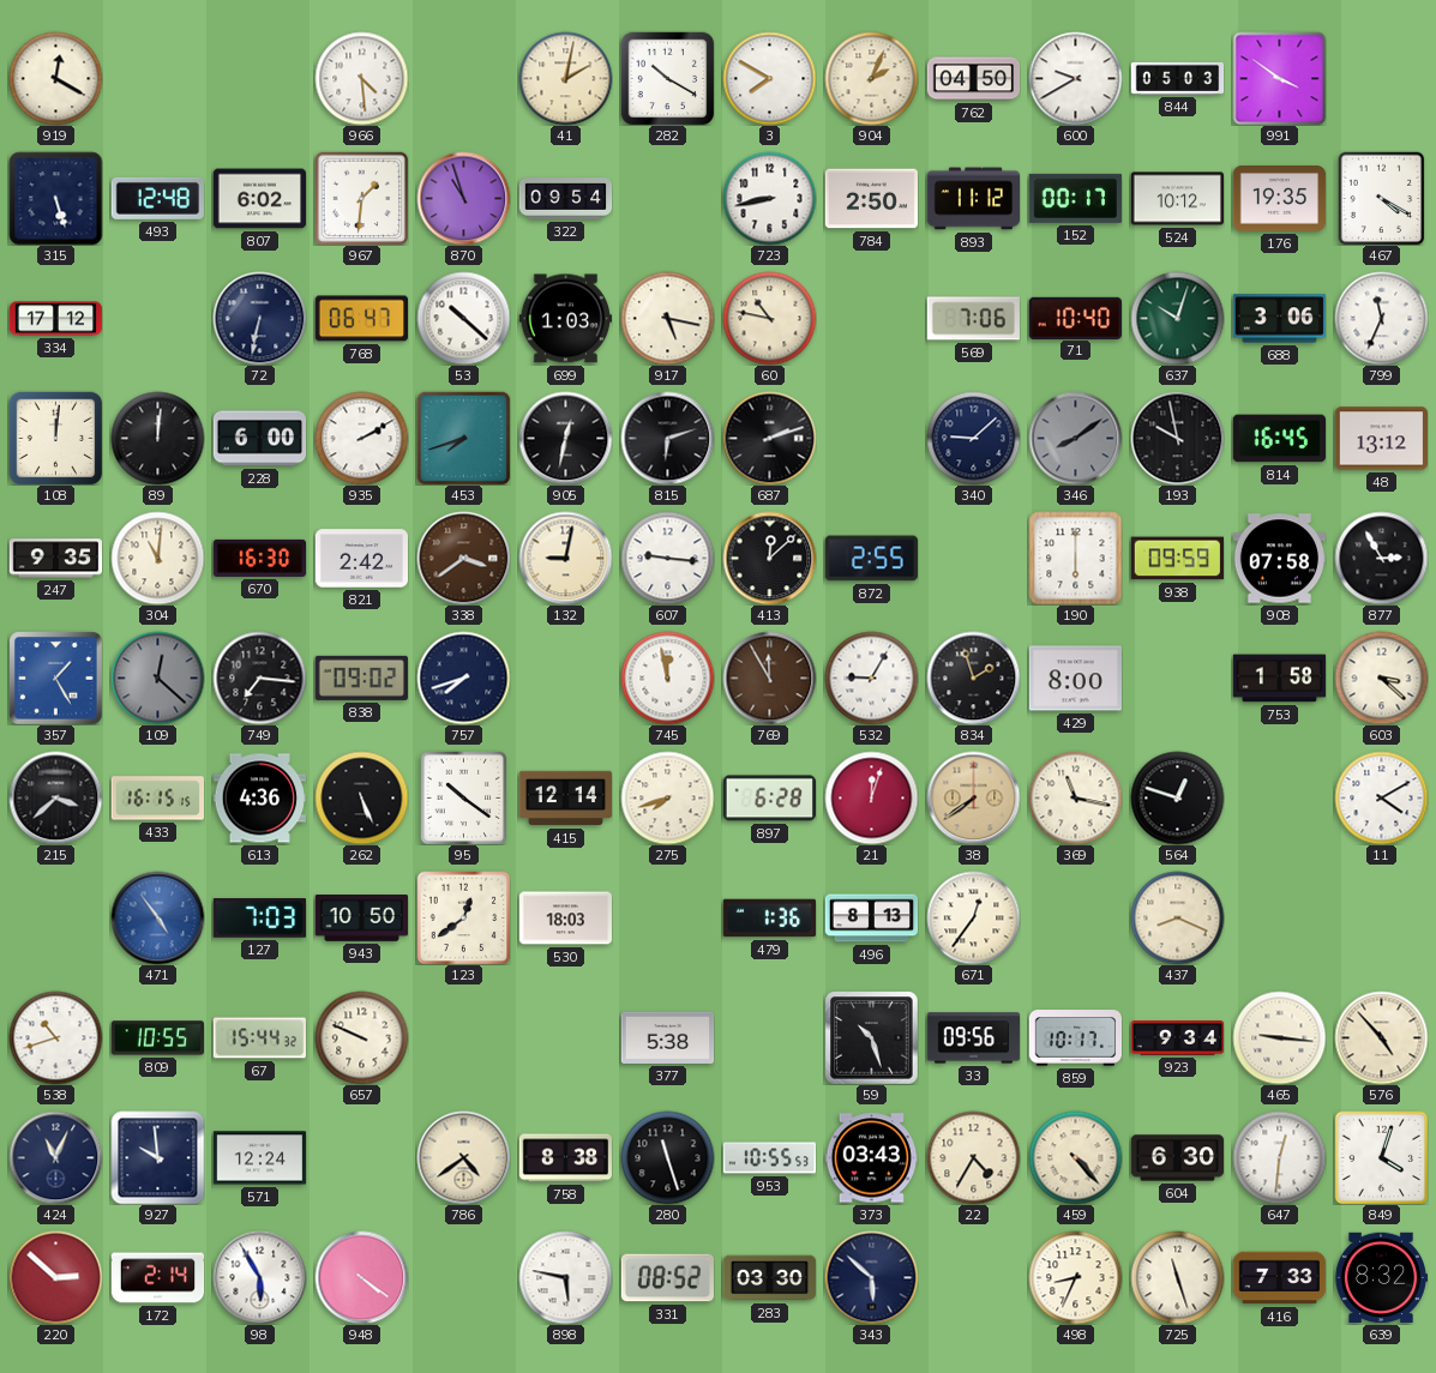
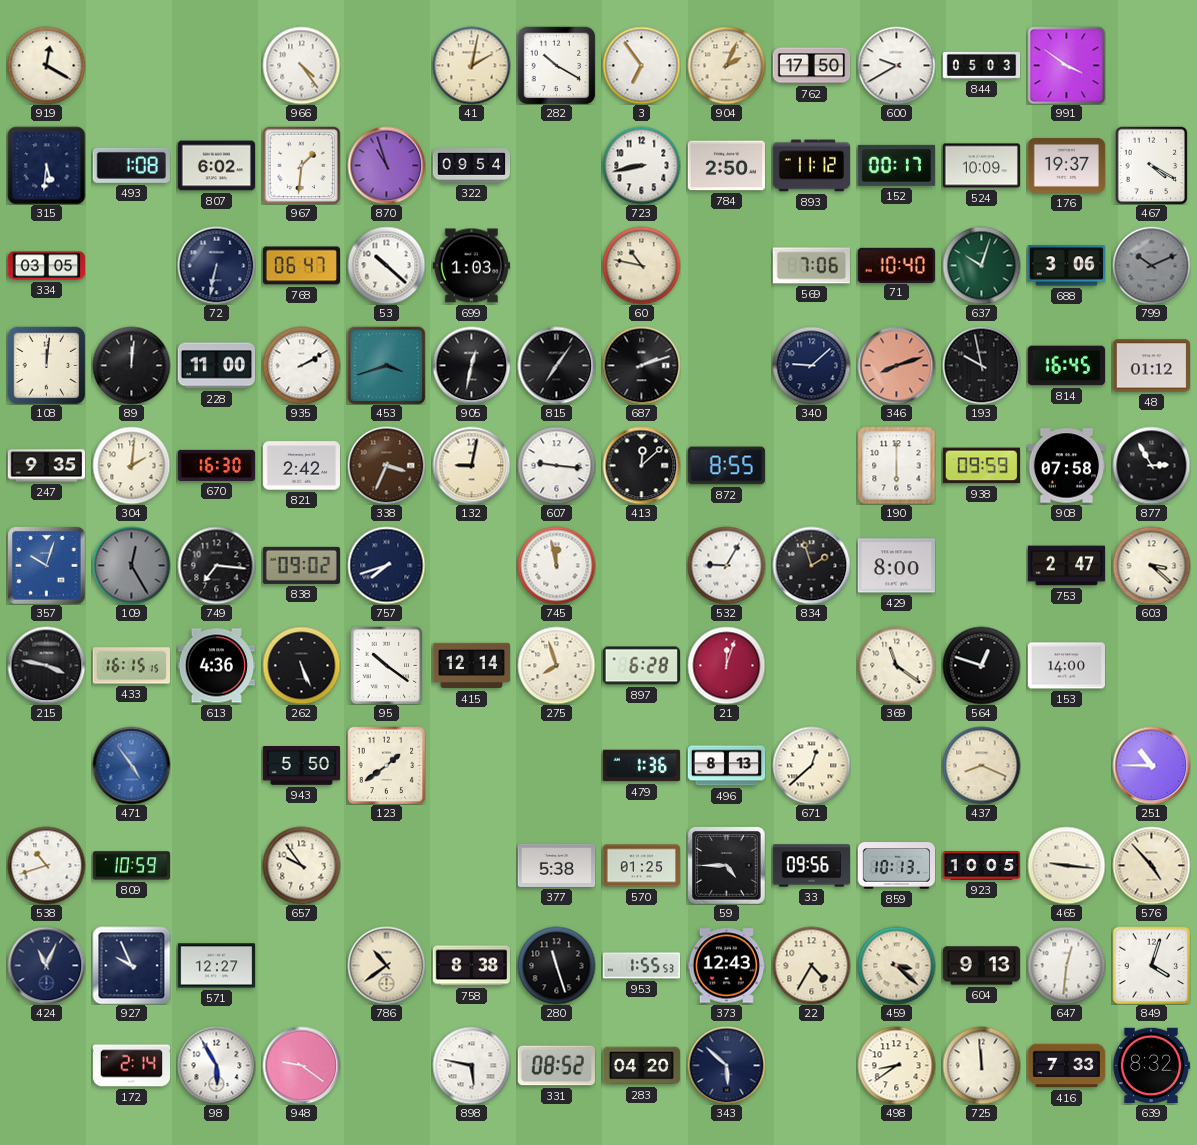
966: 4:29 -> 4:24
3: 7:50 -> 6:54
762: 04:50 -> 17:50
315: 5:27 -> 5:31
493: 12:48 -> 1:08
524: 10:12 -> 10:09
176: 19:35 -> 19:37
334: 17:12 -> 03:05
917: 5:17 -> none
799: 11:34 -> 10:11
799 dial: white -> grey
228: 6:00 -> 11:00
453: 7:42 -> 3:42
815: 6:12 -> 7:06
346: 8:09 -> 8:12
346 dial: grey -> salmon
48: 13:12 -> 01:12
304: 11:01 -> 2:01
338: 3:39 -> 3:34
872: 2:55 -> 8:55
357: 1:25 -> 10:03
109: 12:22 -> 12:25
769: 11:55 -> none
753: 1:58 -> 2:47
215: 3:38 -> 3:47
275: 7:42 -> 7:57
38: 7:39 -> none
369: 11:17 -> 11:21
153: none -> 14:00
11: 4:10 -> none
127: 7:03 -> none
943: 10:50 -> 5:50
123: 12:39 -> 1:39
530: 18:03 -> none
671: 12:36 -> 12:38
251: none -> 10:45
809: 10:55 -> 10:59
67: 15:44 -> none
657: 9:49 -> 9:54
570: none -> 01:25
59: 10:27 -> 4:45
859: 10:17 -> 10:13
923: 9:34 -> 10:05
927: 9:59 -> 9:56
571: 12:24 -> 12:27
786: 4:39 -> 10:39
953: 10:55 -> 1:55
373: 03:43 -> 12:43
459: 4:23 -> 3:22
604: 6:30 -> 9:13
220: 2:52 -> none
948: 4:21 -> 9:21
283: 03:30 -> 04:20
498: 8:34 -> 8:39
725: 11:27 -> 11:59
